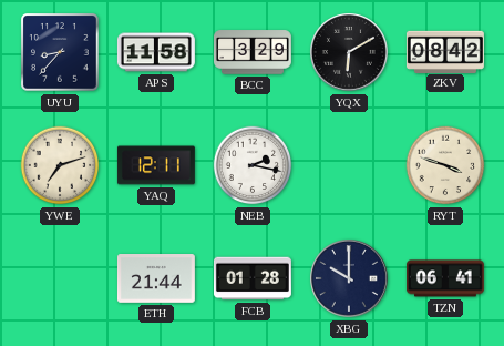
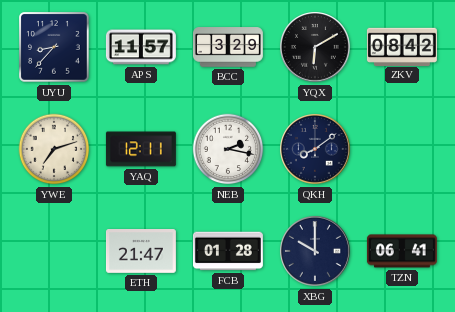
APS: 11:58 -> 11:57
QKH: none -> 8:09
RYT: 3:48 -> none
ETH: 21:44 -> 21:47
